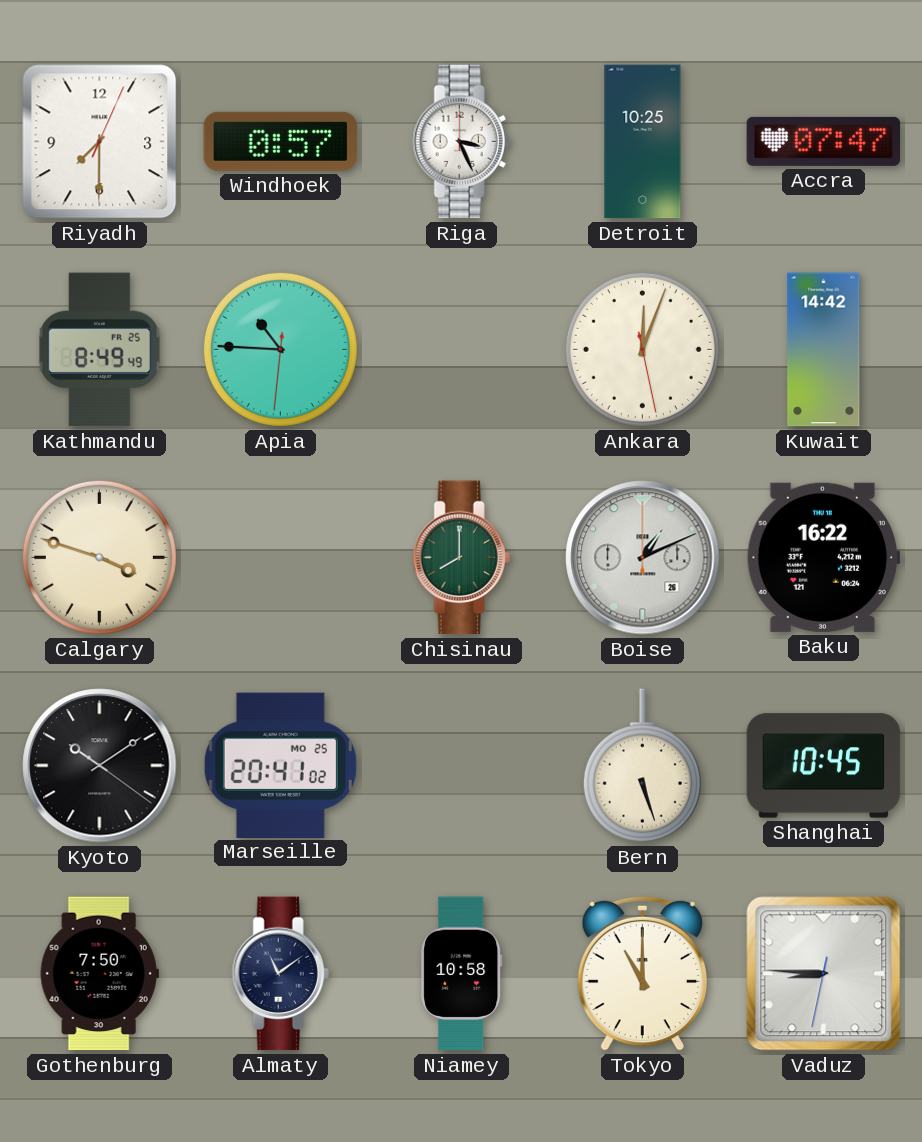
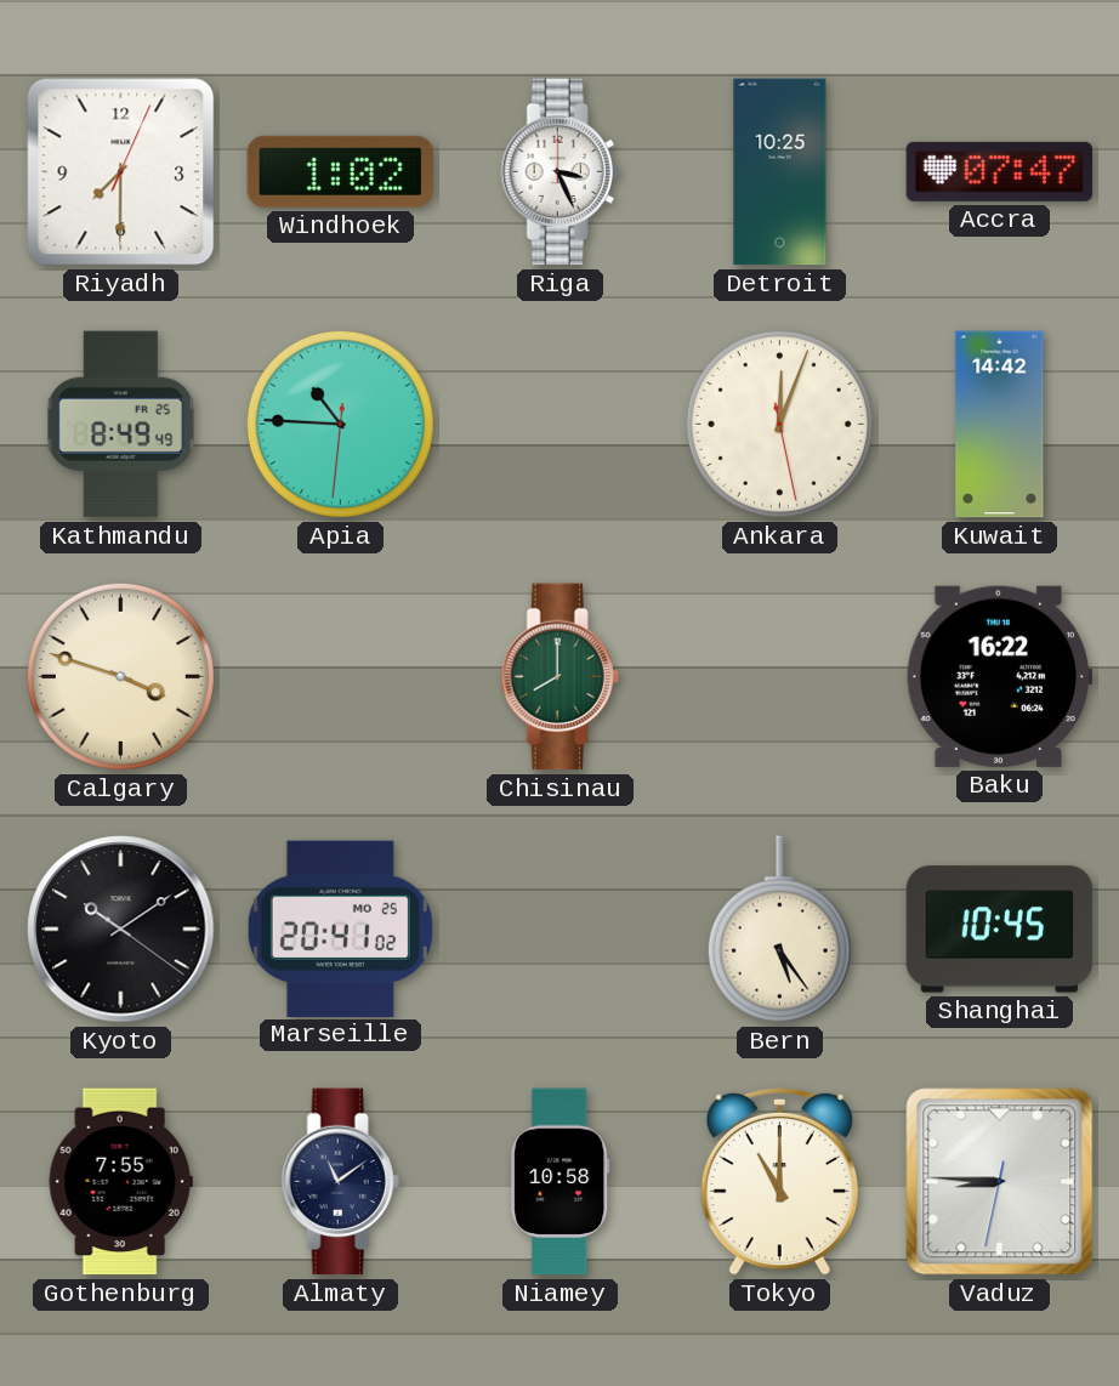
Windhoek: 0:57 -> 1:02
Boise: 1:11 -> none
Bern: 5:27 -> 5:24
Gothenburg: 7:50 -> 7:55
